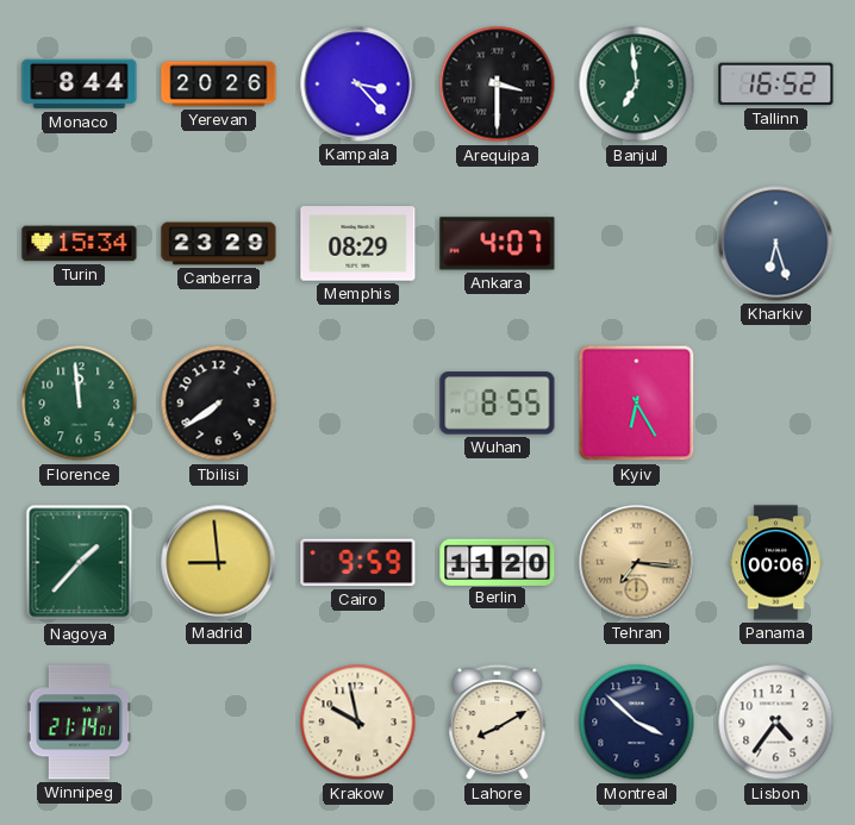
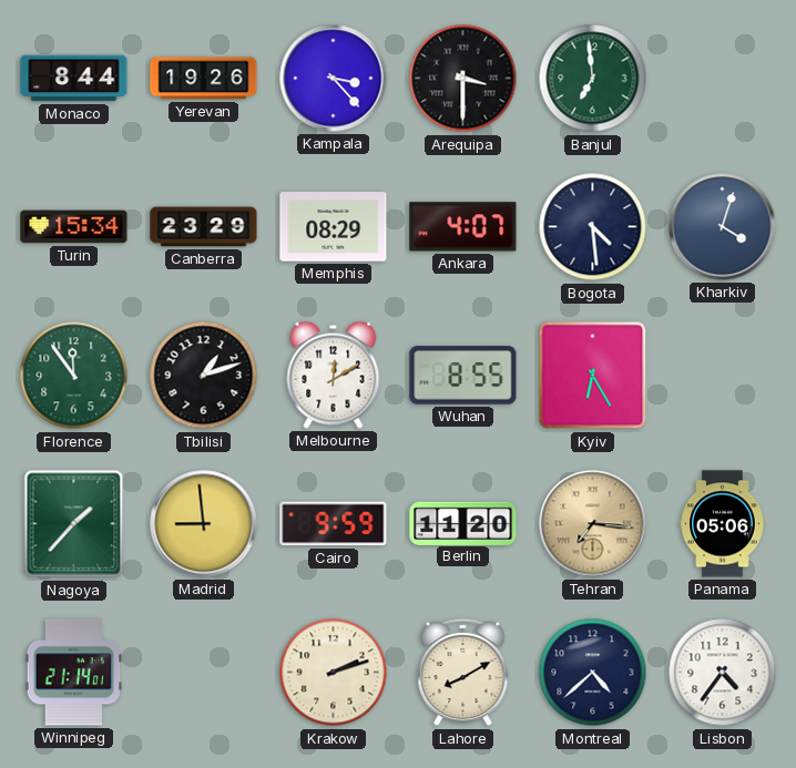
Yerevan: 20:26 -> 19:26
Tallinn: 16:52 -> none
Bogota: none -> 4:29
Kharkiv: 6:27 -> 4:03
Florence: 11:59 -> 11:54
Tbilisi: 7:39 -> 1:12
Melbourne: none -> 12:10
Panama: 00:06 -> 05:06
Krakow: 9:58 -> 2:12
Montreal: 3:52 -> 4:38
